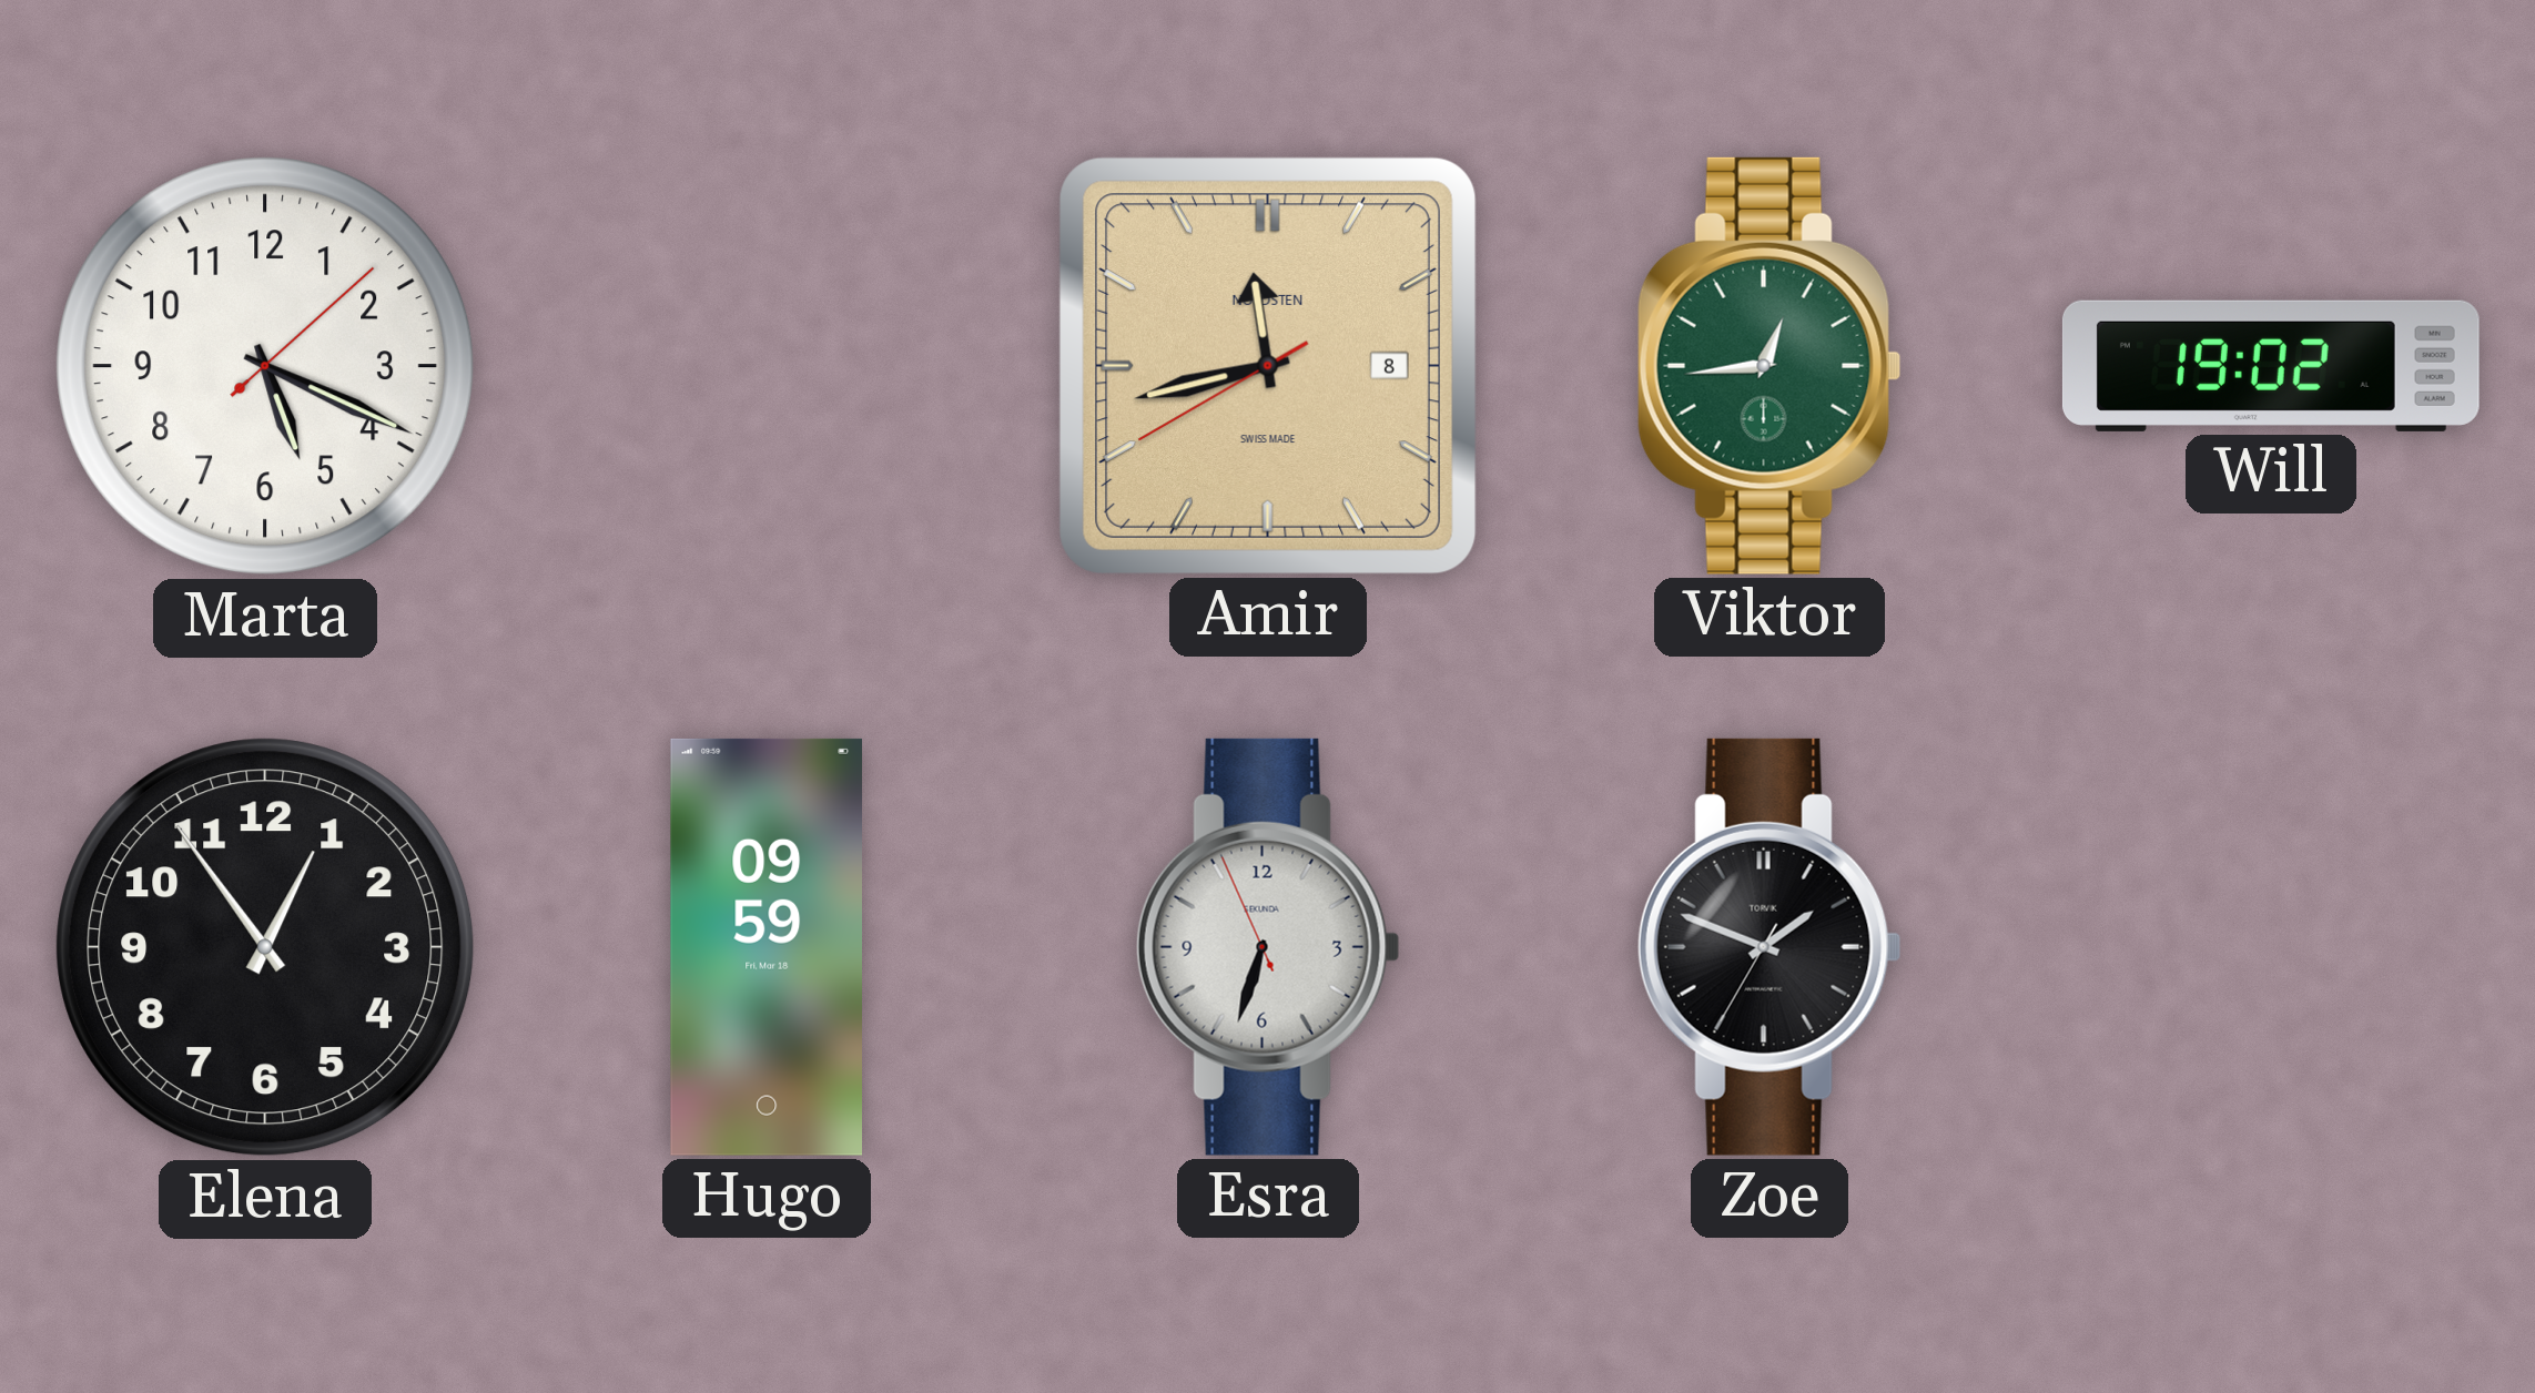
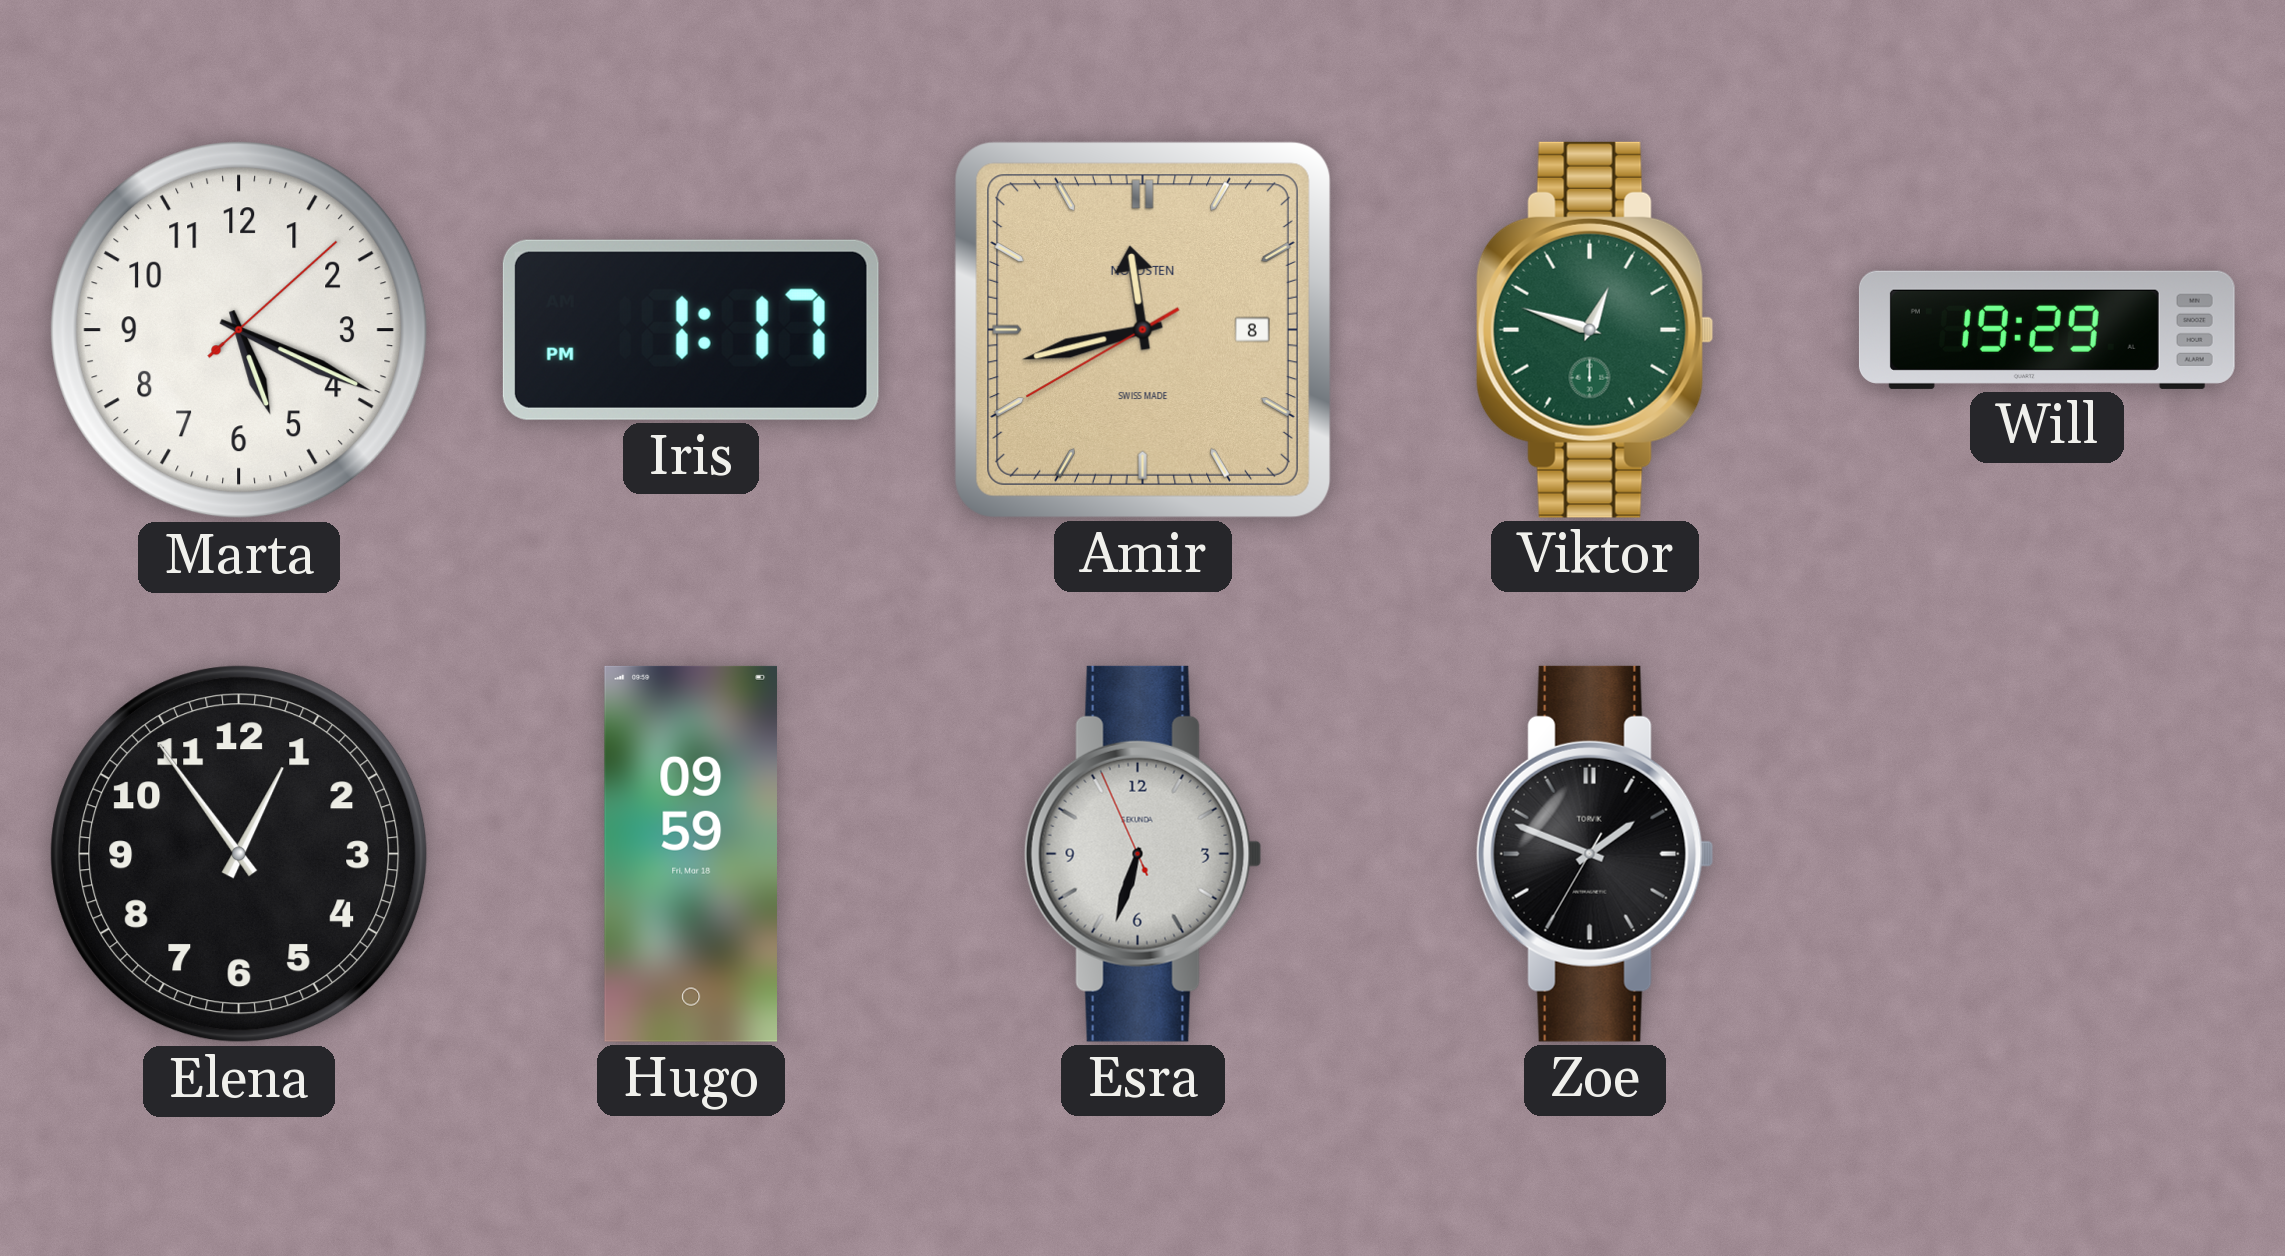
Iris: none -> 1:17
Viktor: 12:44 -> 12:48
Will: 19:02 -> 19:29
